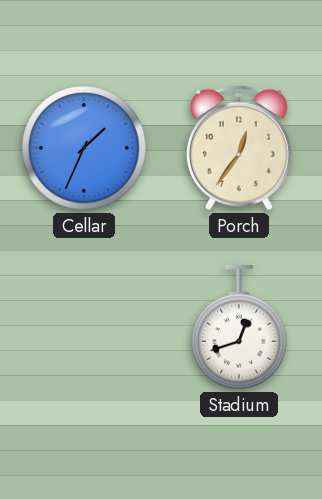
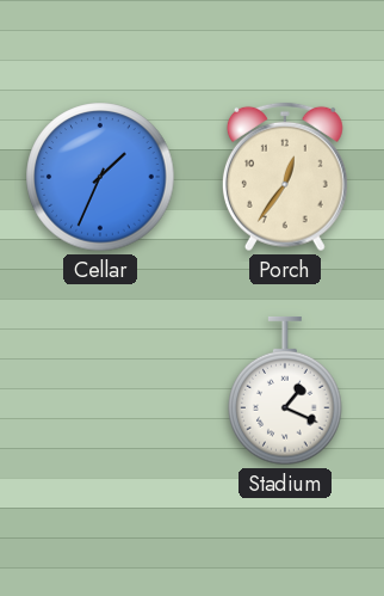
Stadium: 12:42 -> 1:19
